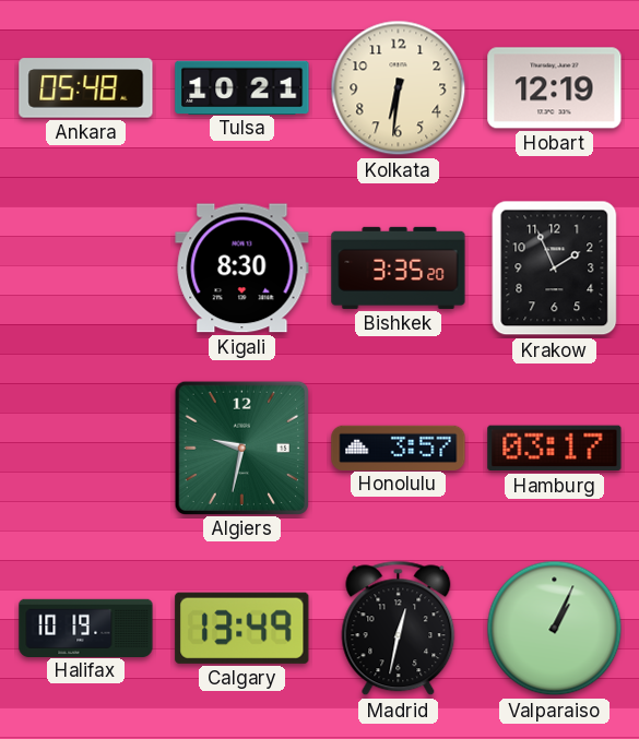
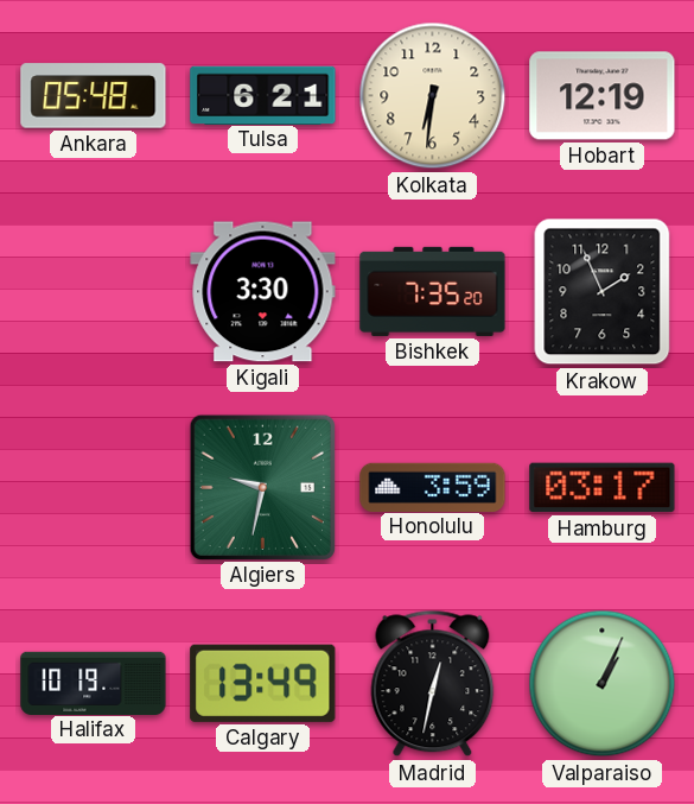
Tulsa: 10:21 -> 6:21
Kigali: 8:30 -> 3:30
Bishkek: 3:35 -> 7:35
Honolulu: 3:57 -> 3:59
